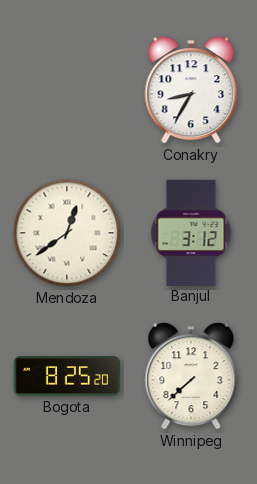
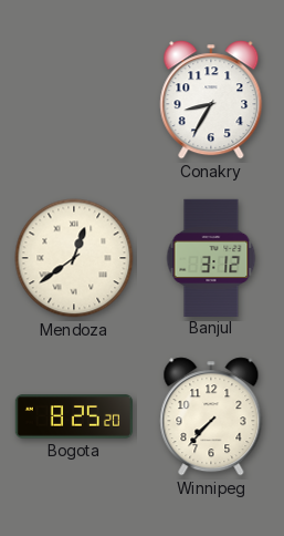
Winnipeg: 7:38 -> 7:37
